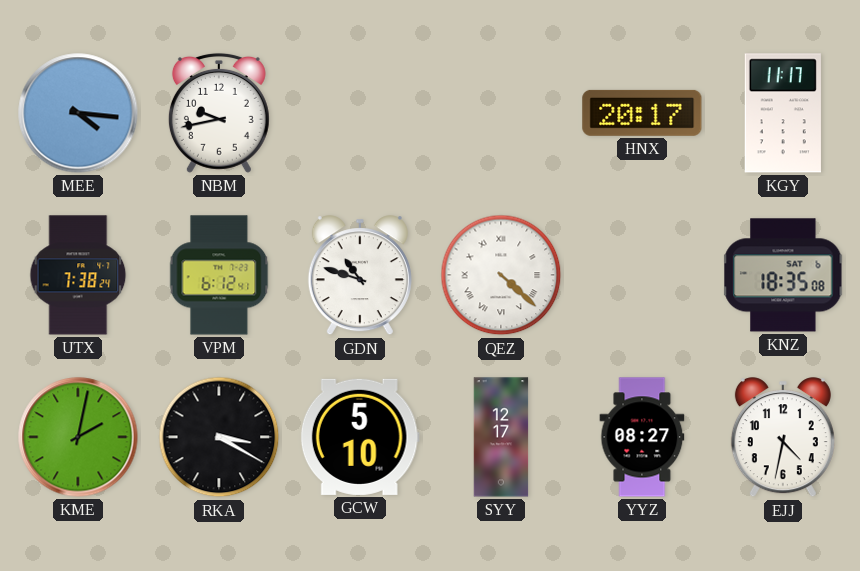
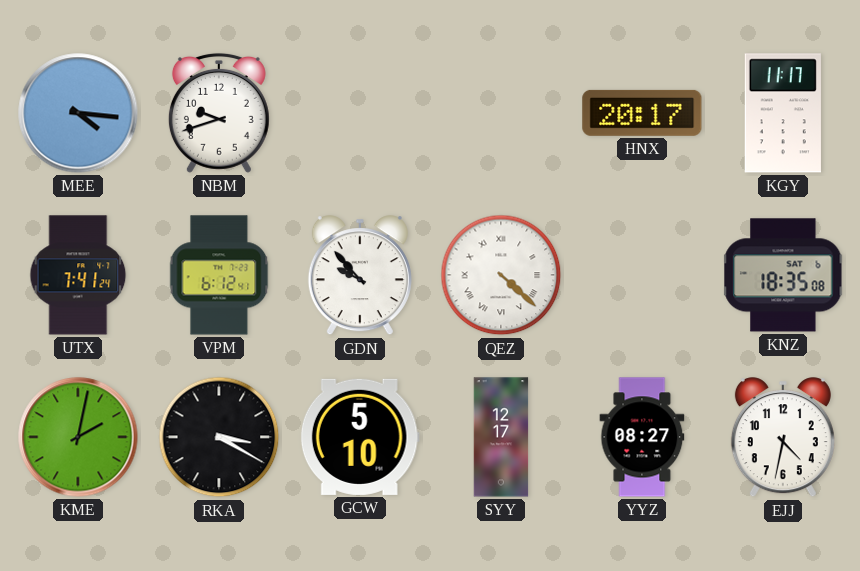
NBM: 9:43 -> 9:42
UTX: 7:38 -> 7:41
GDN: 10:48 -> 9:53
